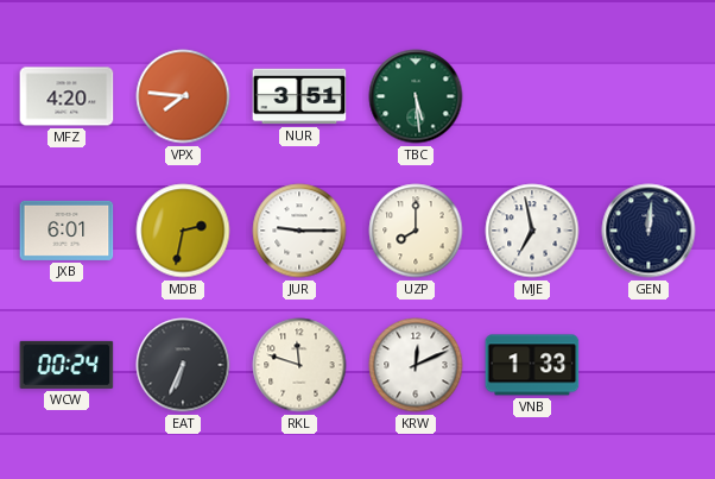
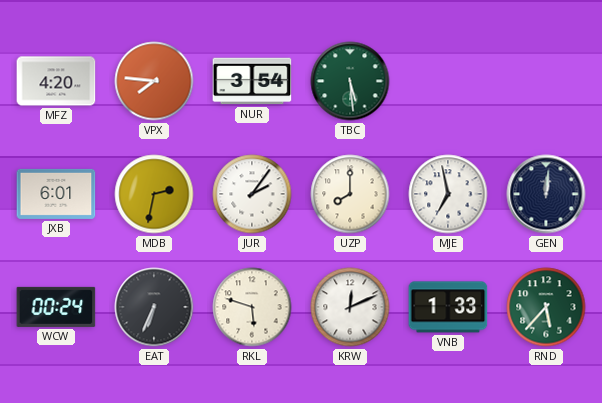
NUR: 3:51 -> 3:54
JUR: 9:15 -> 2:06
RKL: 11:48 -> 5:48
RND: none -> 5:37
